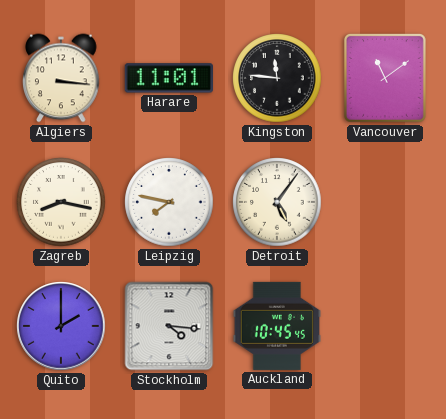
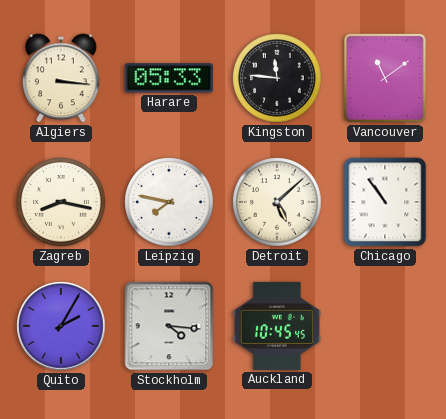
Harare: 11:01 -> 05:33
Detroit: 5:06 -> 5:08
Chicago: none -> 10:54
Quito: 2:00 -> 2:05
